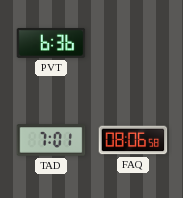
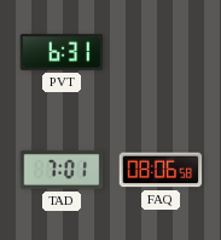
PVT: 6:36 -> 6:31
